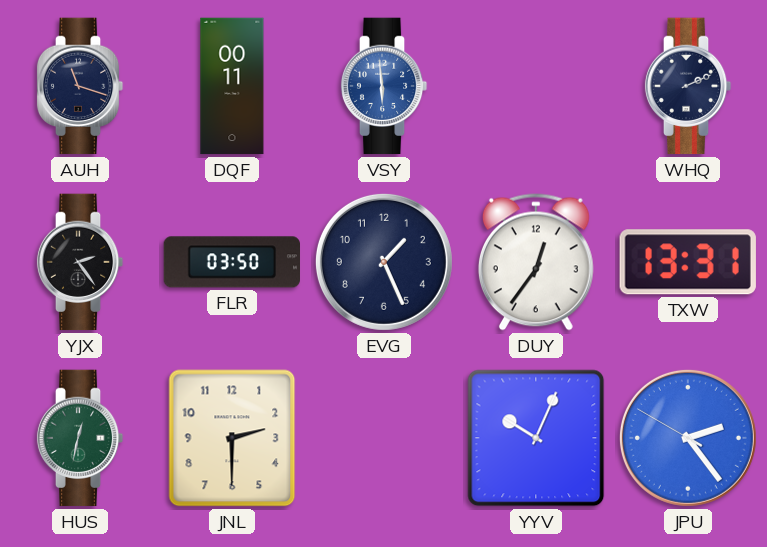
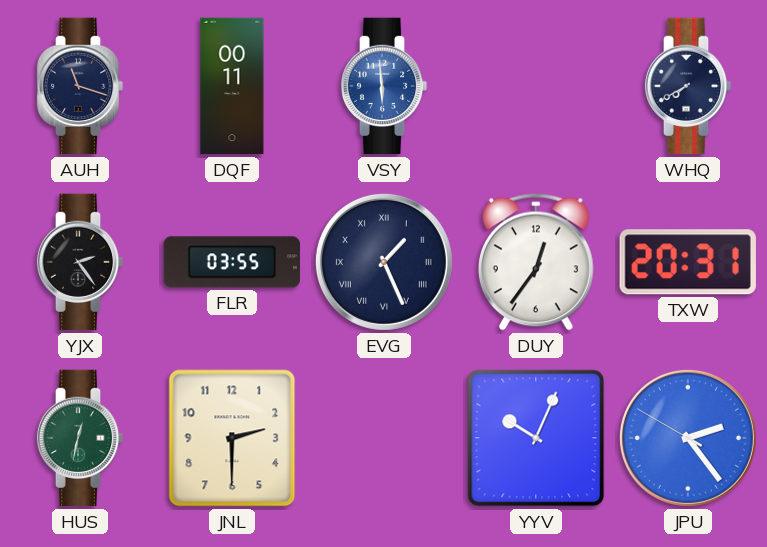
WHQ: 2:11 -> 7:40
FLR: 03:50 -> 03:55
EVG numerals: Arabic -> Roman
TXW: 13:31 -> 20:31
